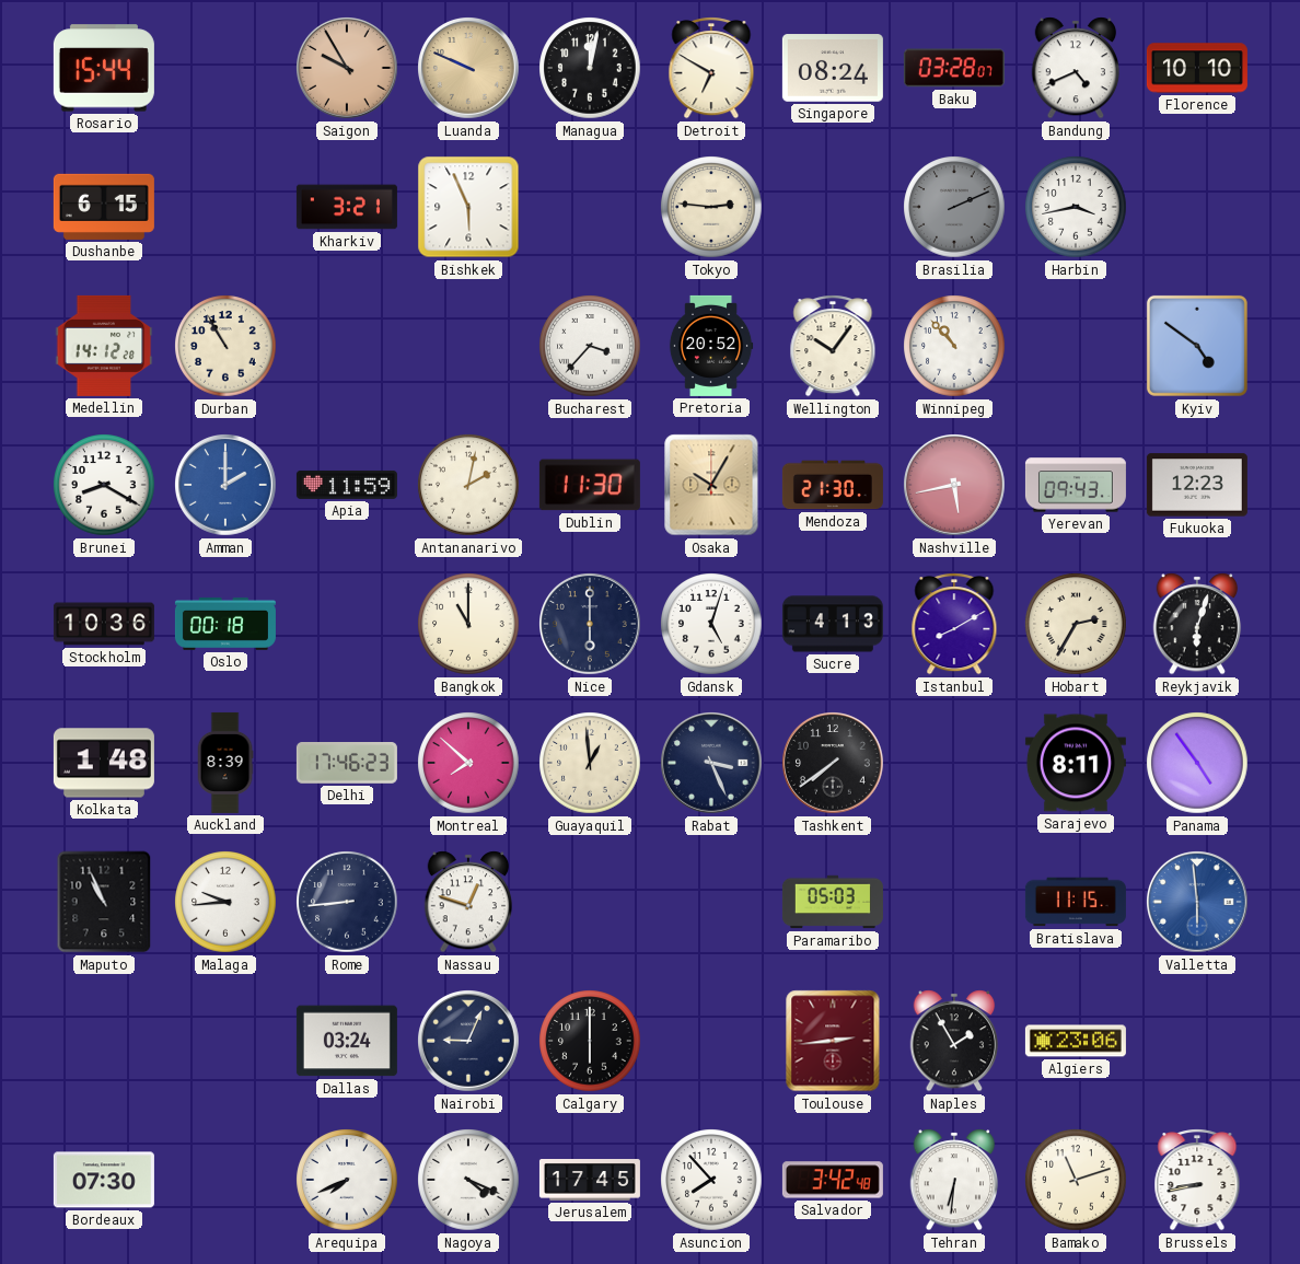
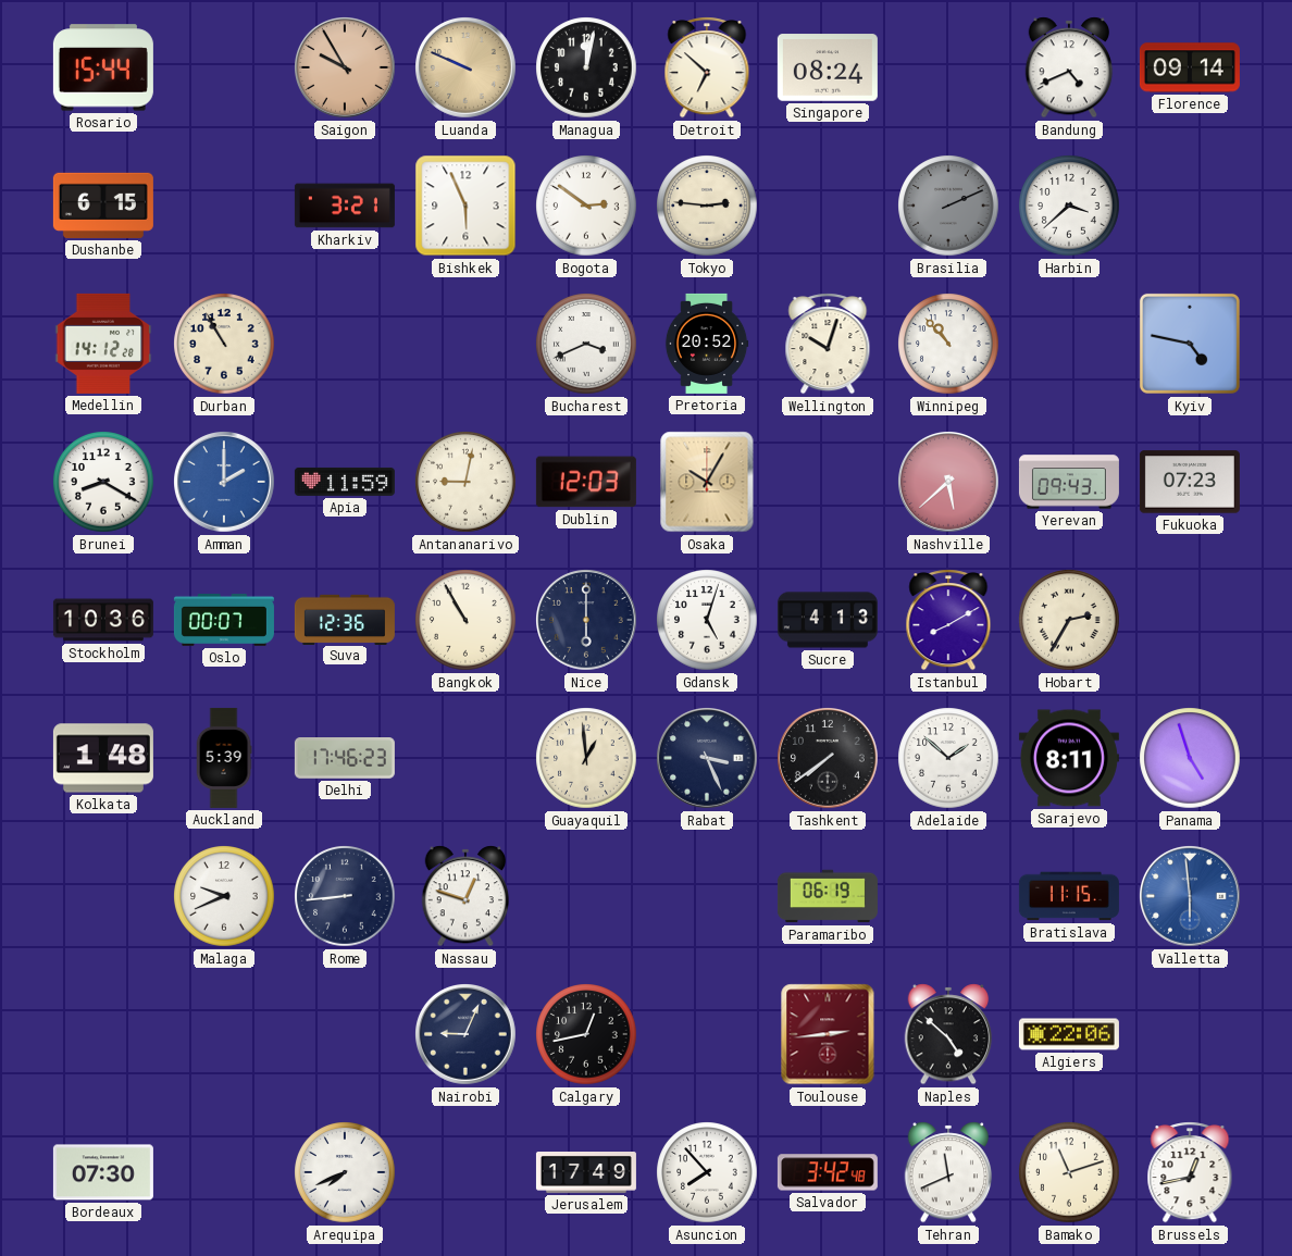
Detroit: 6:50 -> 6:52
Baku: 03:28 -> none
Florence: 10:10 -> 09:14
Bogota: none -> 2:51
Harbin: 3:43 -> 3:38
Bucharest: 3:37 -> 3:41
Wellington: 10:06 -> 10:03
Kyiv: 4:51 -> 4:47
Antananarivo: 2:02 -> 9:02
Dublin: 11:30 -> 12:03
Mendoza: 21:30 -> none
Nashville: 5:43 -> 5:38
Fukuoka: 12:23 -> 07:23
Oslo: 00:18 -> 00:07
Suva: none -> 12:36
Bangkok: 11:00 -> 10:55
Reykjavik: 6:03 -> none
Auckland: 8:39 -> 5:39
Montreal: 7:52 -> none
Adelaide: none -> 1:52
Panama: 4:54 -> 4:57
Maputo: 10:56 -> none
Malaga: 9:44 -> 9:41
Paramaribo: 05:03 -> 06:19
Dallas: 03:24 -> none
Calgary: 6:00 -> 12:43
Naples: 1:55 -> 4:52
Algiers: 23:06 -> 22:06
Nagoya: 4:19 -> none
Jerusalem: 17:45 -> 17:49
Tehran: 6:31 -> 11:41
Brussels: 8:43 -> 12:43
